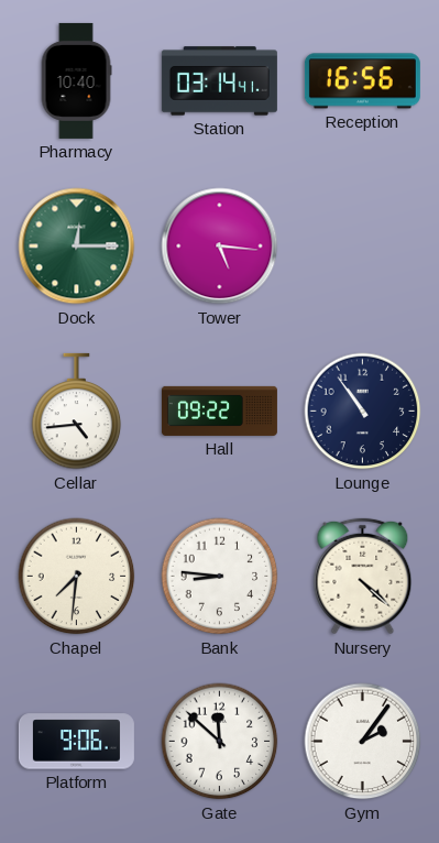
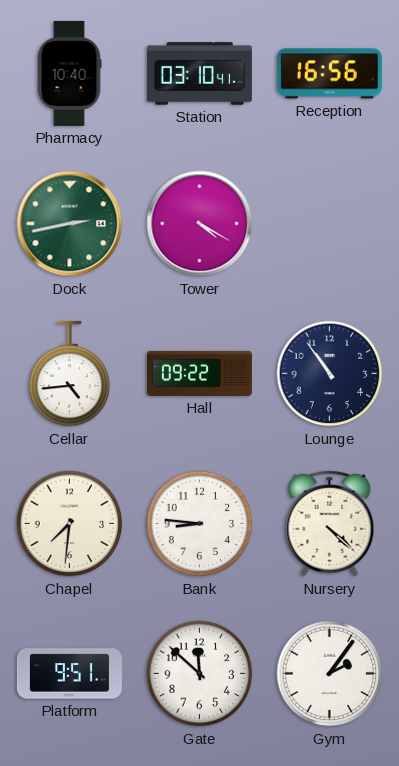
Station: 03:14 -> 03:10
Dock: 12:15 -> 2:43
Tower: 5:16 -> 4:20
Platform: 9:06 -> 9:51
